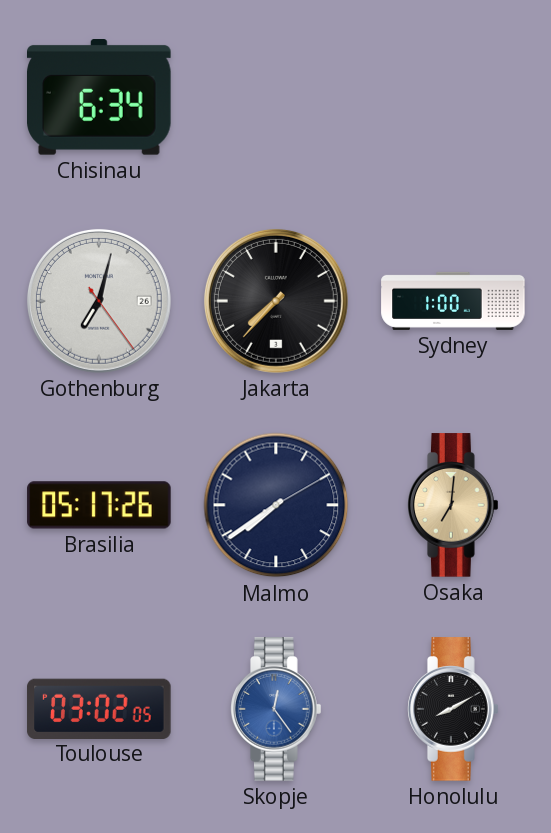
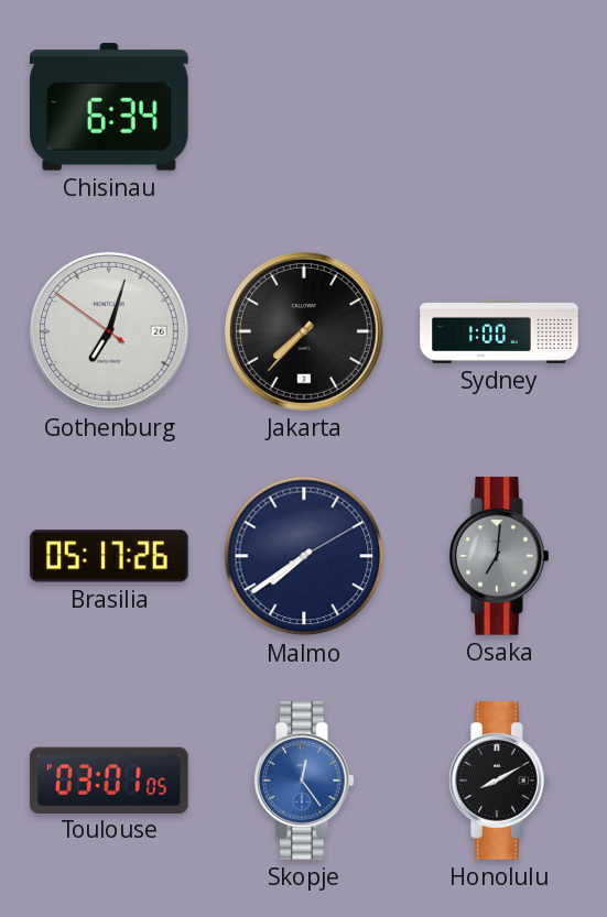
Gothenburg: 7:02:24 -> 7:02:51
Osaka dial: champagne -> grey
Toulouse: 03:02 -> 03:01
